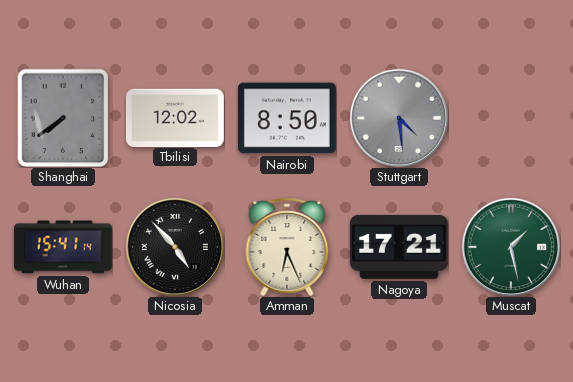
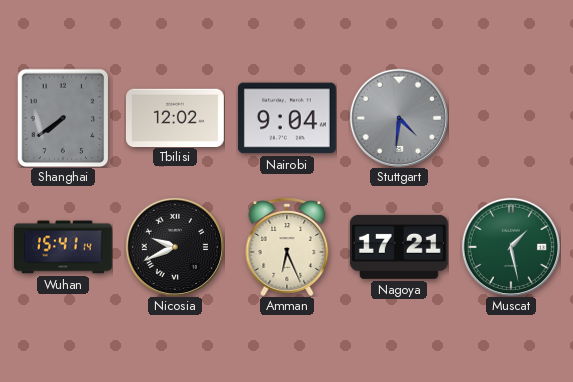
Nairobi: 8:50 -> 9:04
Stuttgart: 4:29 -> 4:31
Nicosia: 4:53 -> 9:41
